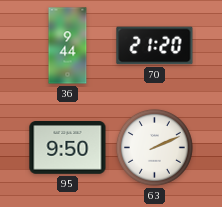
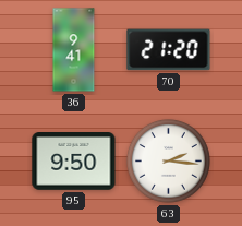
36: 9:44 -> 9:41
63: 2:11 -> 2:16
